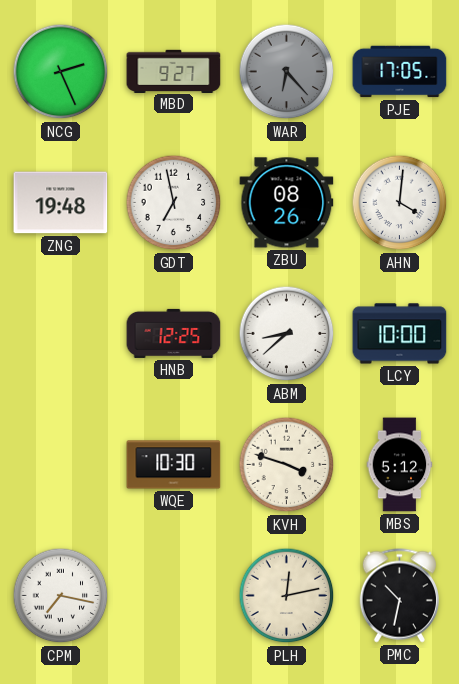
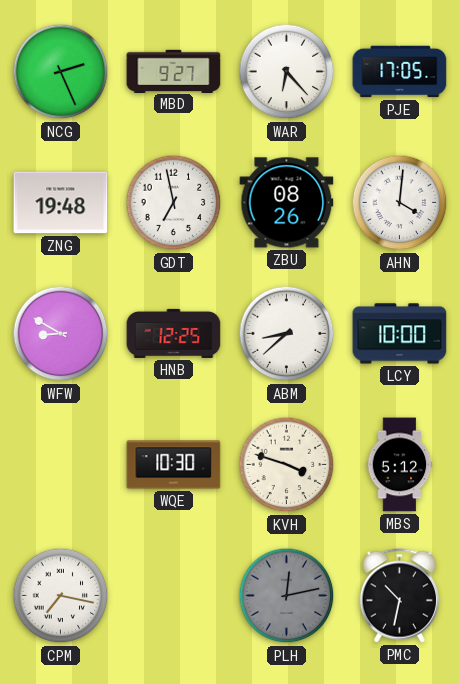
WAR dial: grey -> white
WFW: none -> 8:50
PLH dial: cream -> grey
